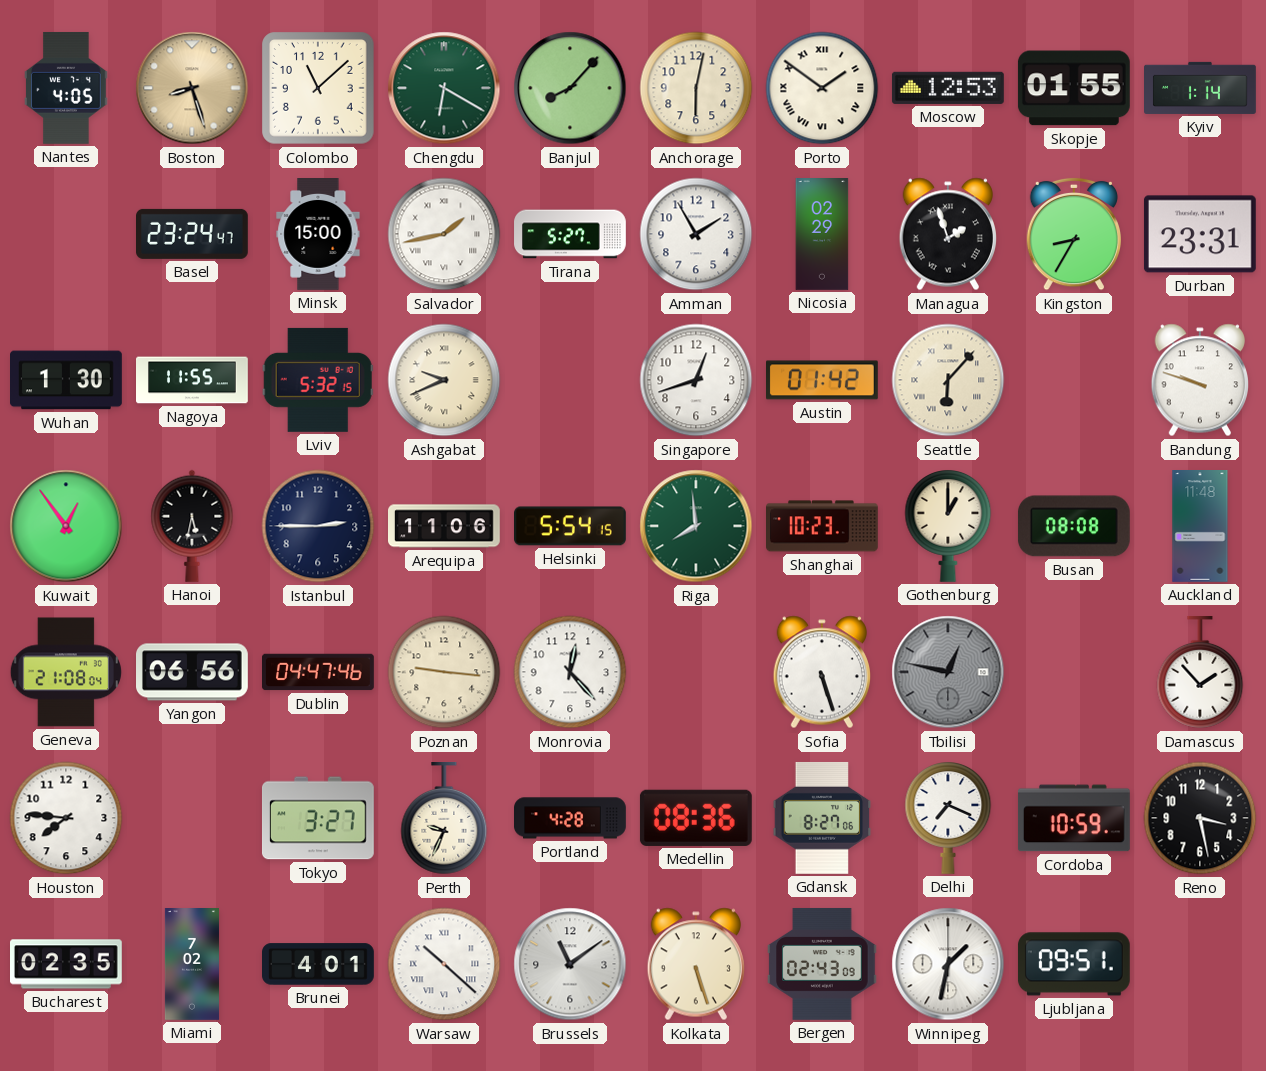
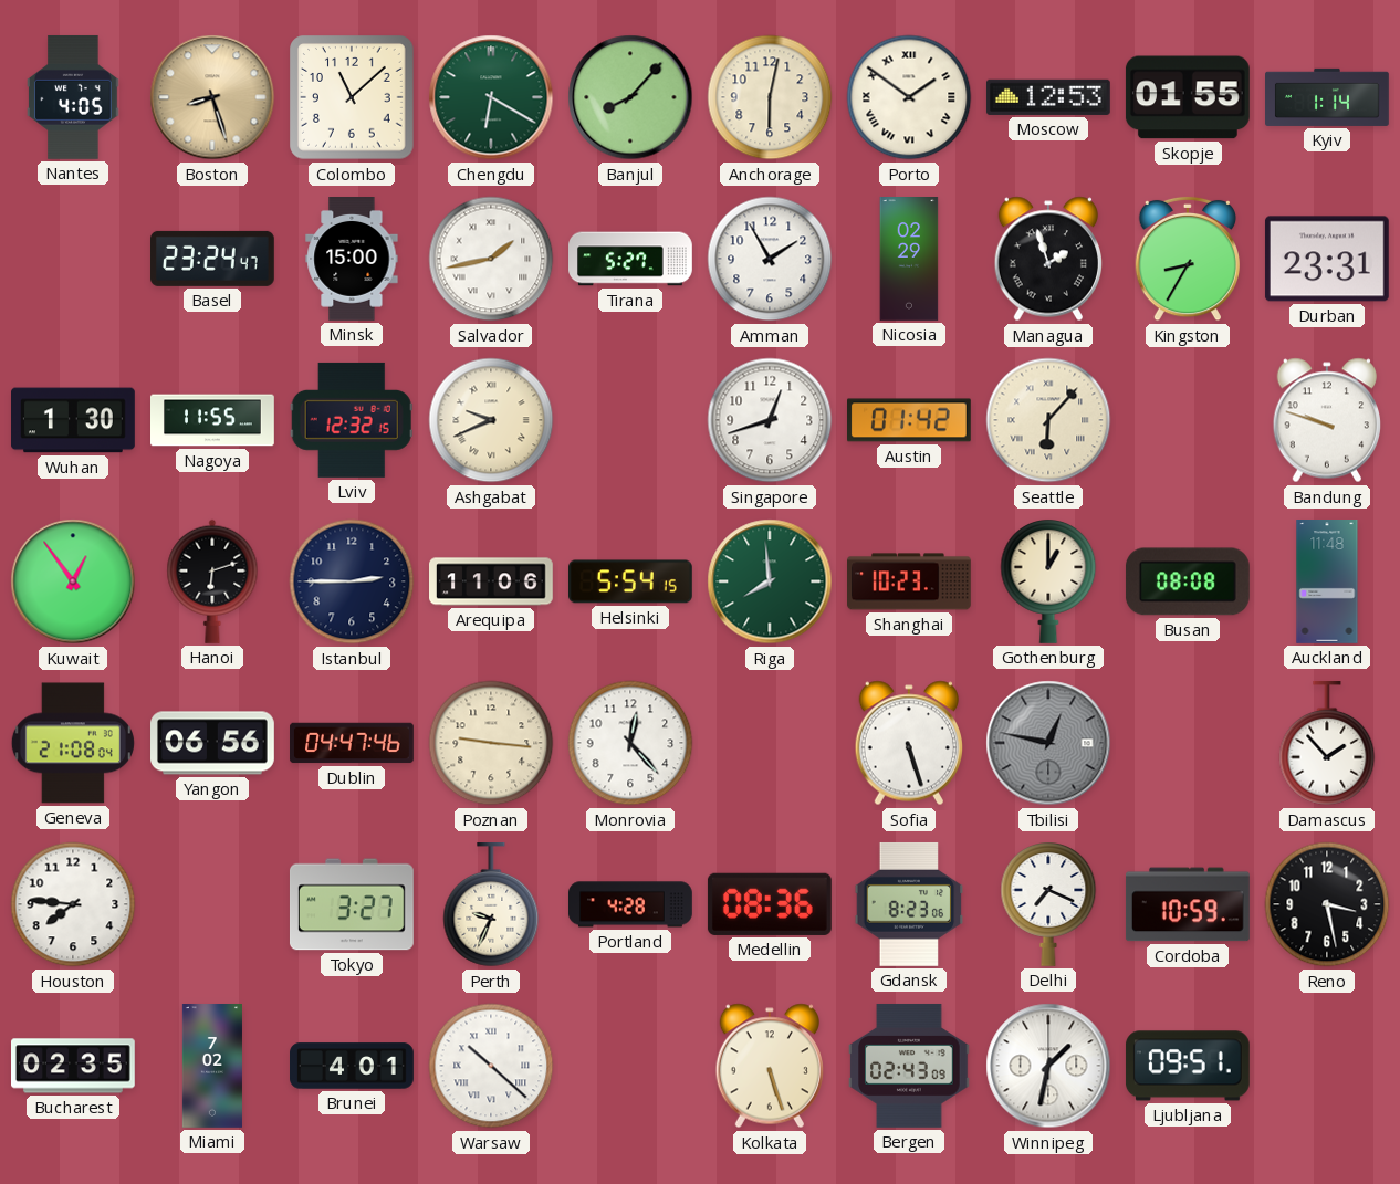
Lviv: 5:32 -> 12:32
Hanoi: 5:32 -> 6:12
Gdansk: 8:27 -> 8:23
Brussels: 11:09 -> none
